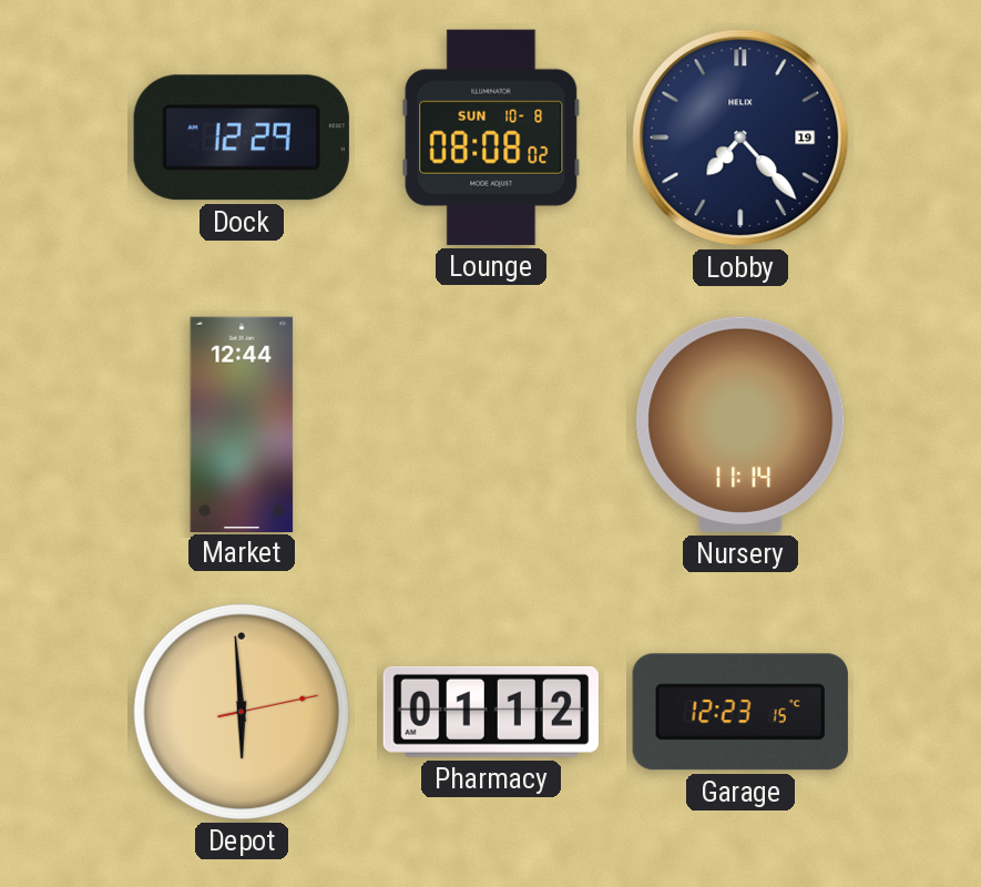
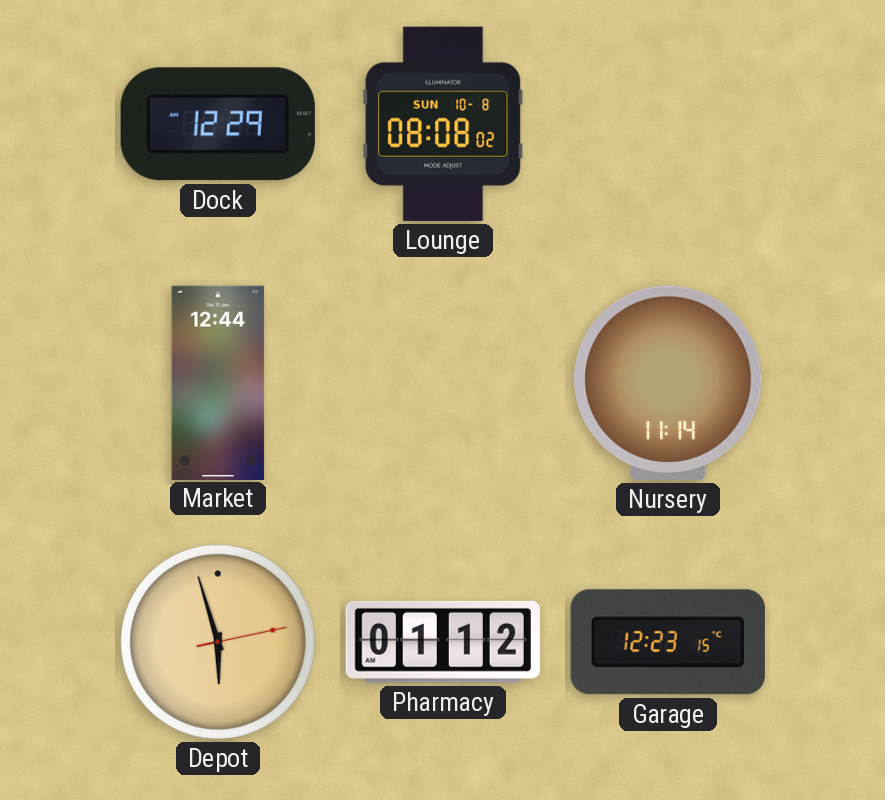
Lobby: 7:23 -> none
Depot: 5:59 -> 5:57
